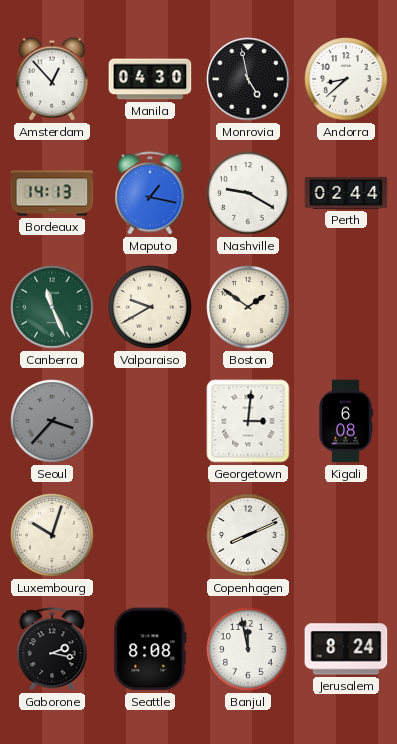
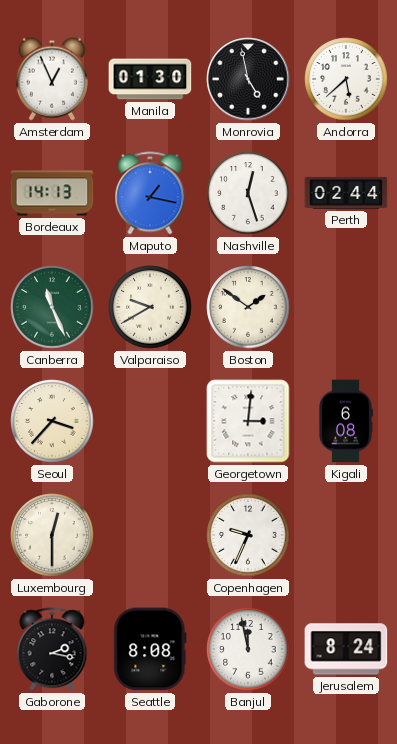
Amsterdam: 12:53 -> 12:56
Manila: 04:30 -> 01:30
Andorra: 8:38 -> 5:38
Nashville: 9:20 -> 12:27
Seoul dial: grey -> cream
Luxembourg: 10:03 -> 12:30
Copenhagen: 8:11 -> 9:34
